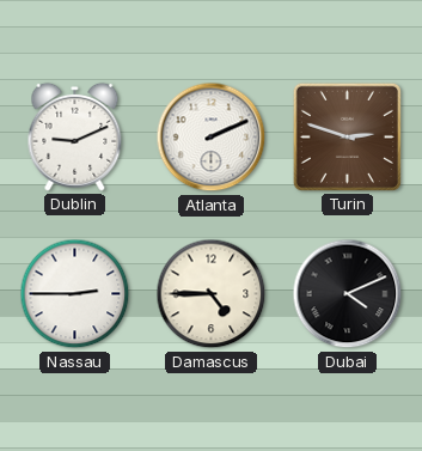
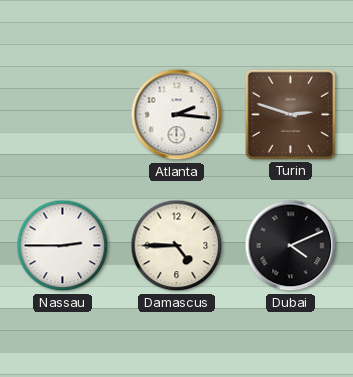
Dublin: 9:11 -> none
Atlanta: 2:11 -> 2:16
